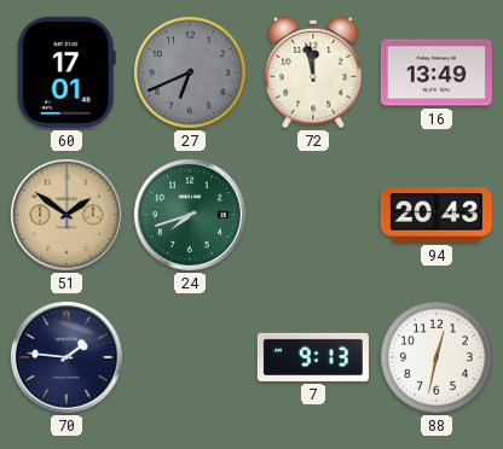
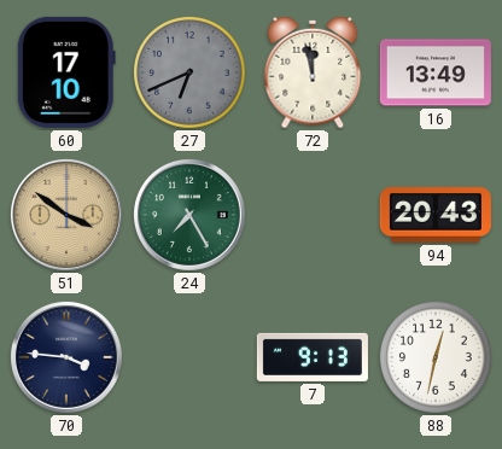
60: 17:01 -> 17:10
51: 1:51 -> 3:51
24: 7:42 -> 7:25
70: 1:46 -> 3:46
